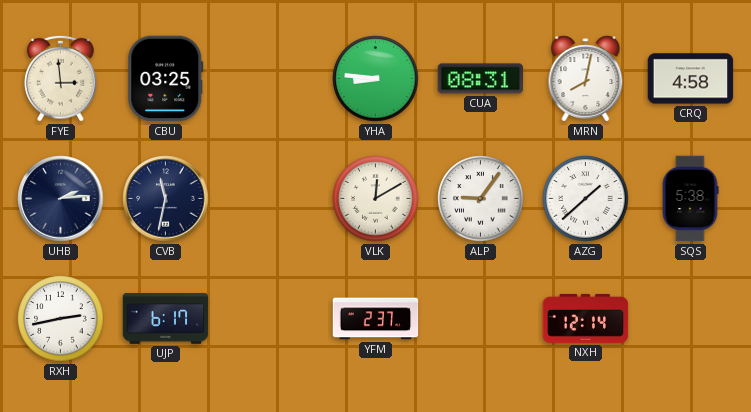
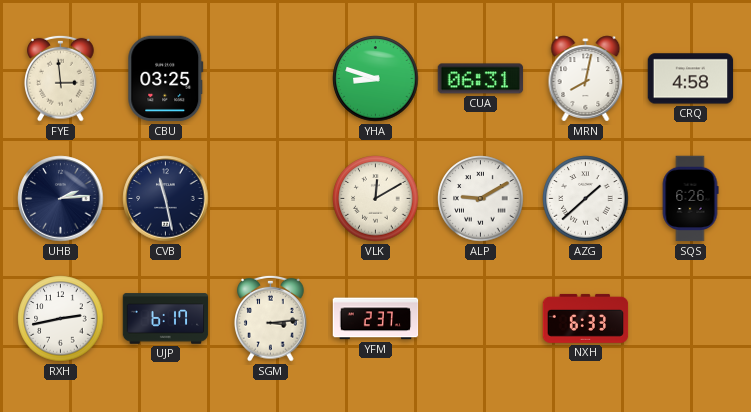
YHA: 8:46 -> 8:48
CUA: 08:31 -> 06:31
CVB: 11:32 -> 11:28
ALP: 9:06 -> 9:10
SQS: 5:38 -> 6:26
SGM: none -> 3:14
NXH: 12:14 -> 6:33
